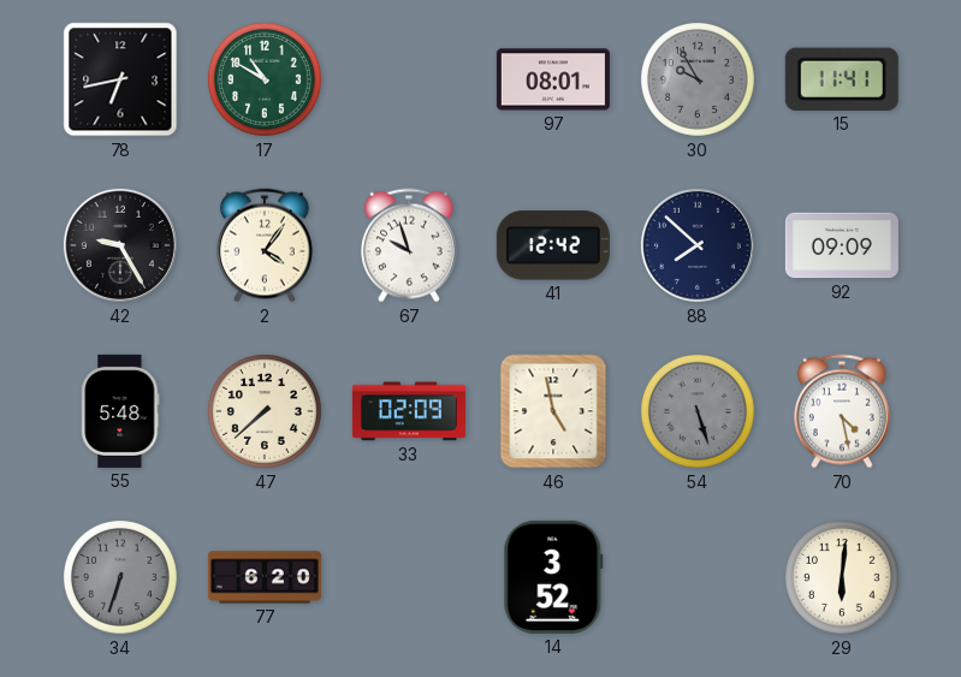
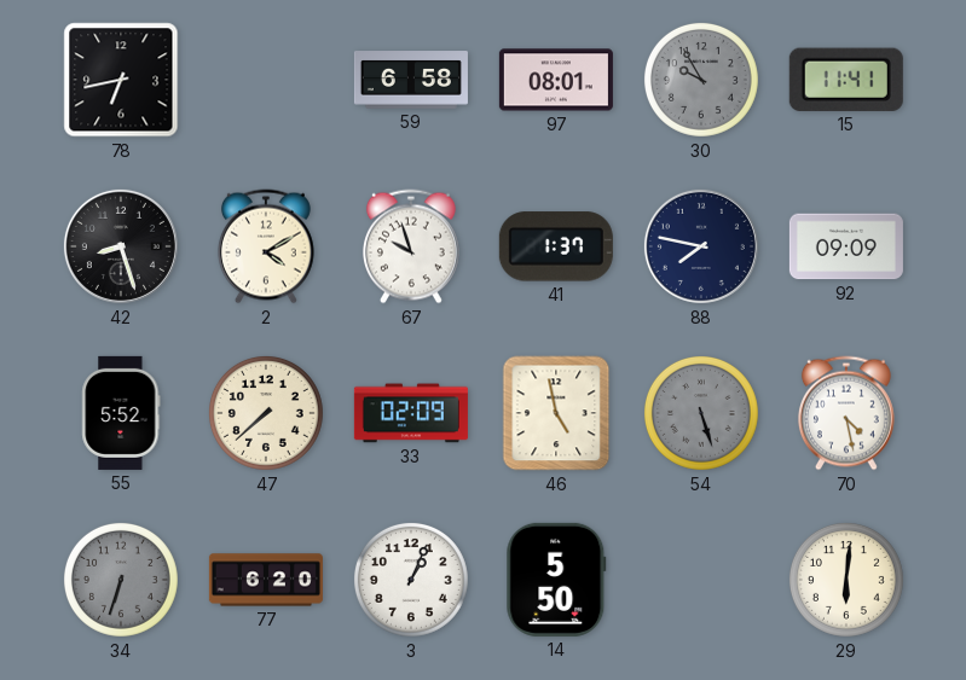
17: 10:50 -> none
59: none -> 6:58
42: 9:25 -> 8:27
2: 4:06 -> 4:10
41: 12:42 -> 1:37
88: 7:52 -> 7:47
55: 5:48 -> 5:52
3: none -> 1:04
14: 3:52 -> 5:50
